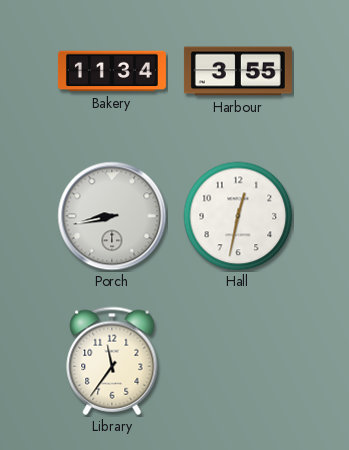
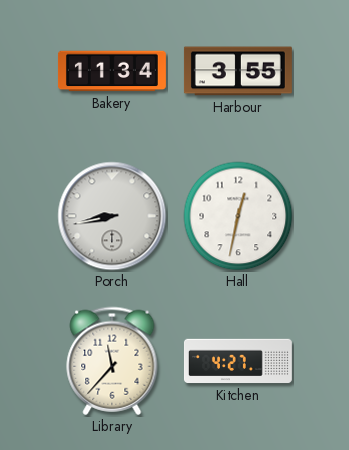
Library: 11:36 -> 11:37
Kitchen: none -> 4:27
